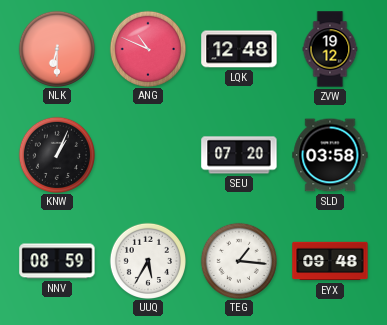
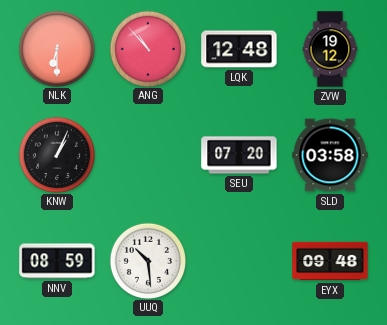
ANG: 10:49 -> 10:53
UUQ: 5:35 -> 10:29
TEG: 1:16 -> none
